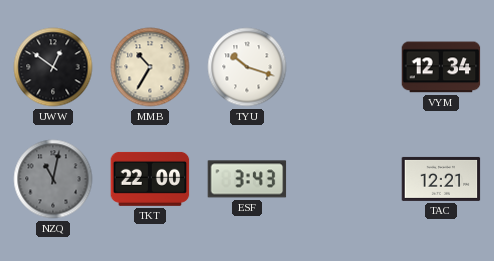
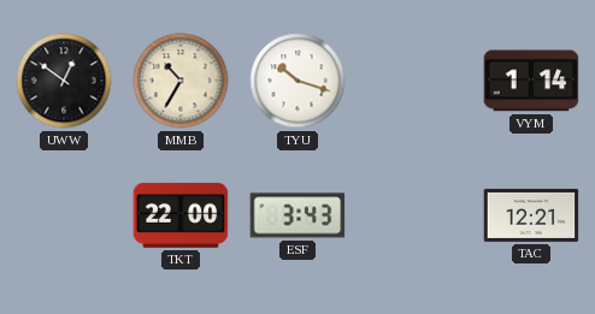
VYM: 12:34 -> 1:14
NZQ: 11:02 -> none
